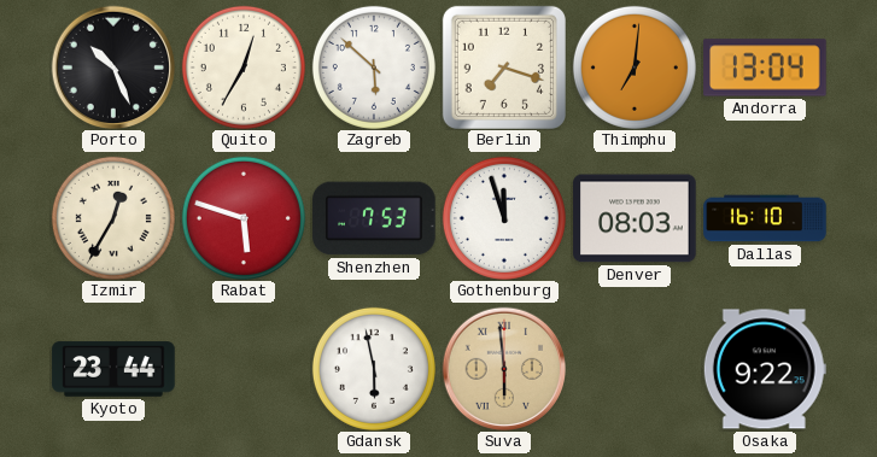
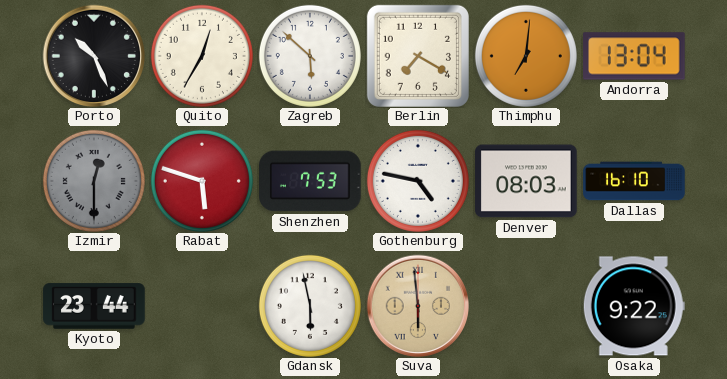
Berlin: 7:18 -> 7:20
Izmir: 12:35 -> 12:30
Izmir dial: cream -> grey
Gothenburg: 11:57 -> 4:47
